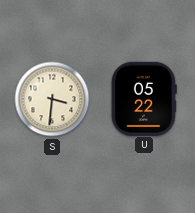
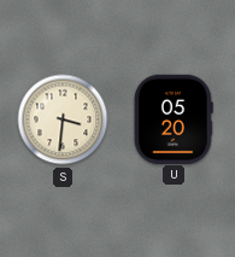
U: 05:22 -> 05:20
